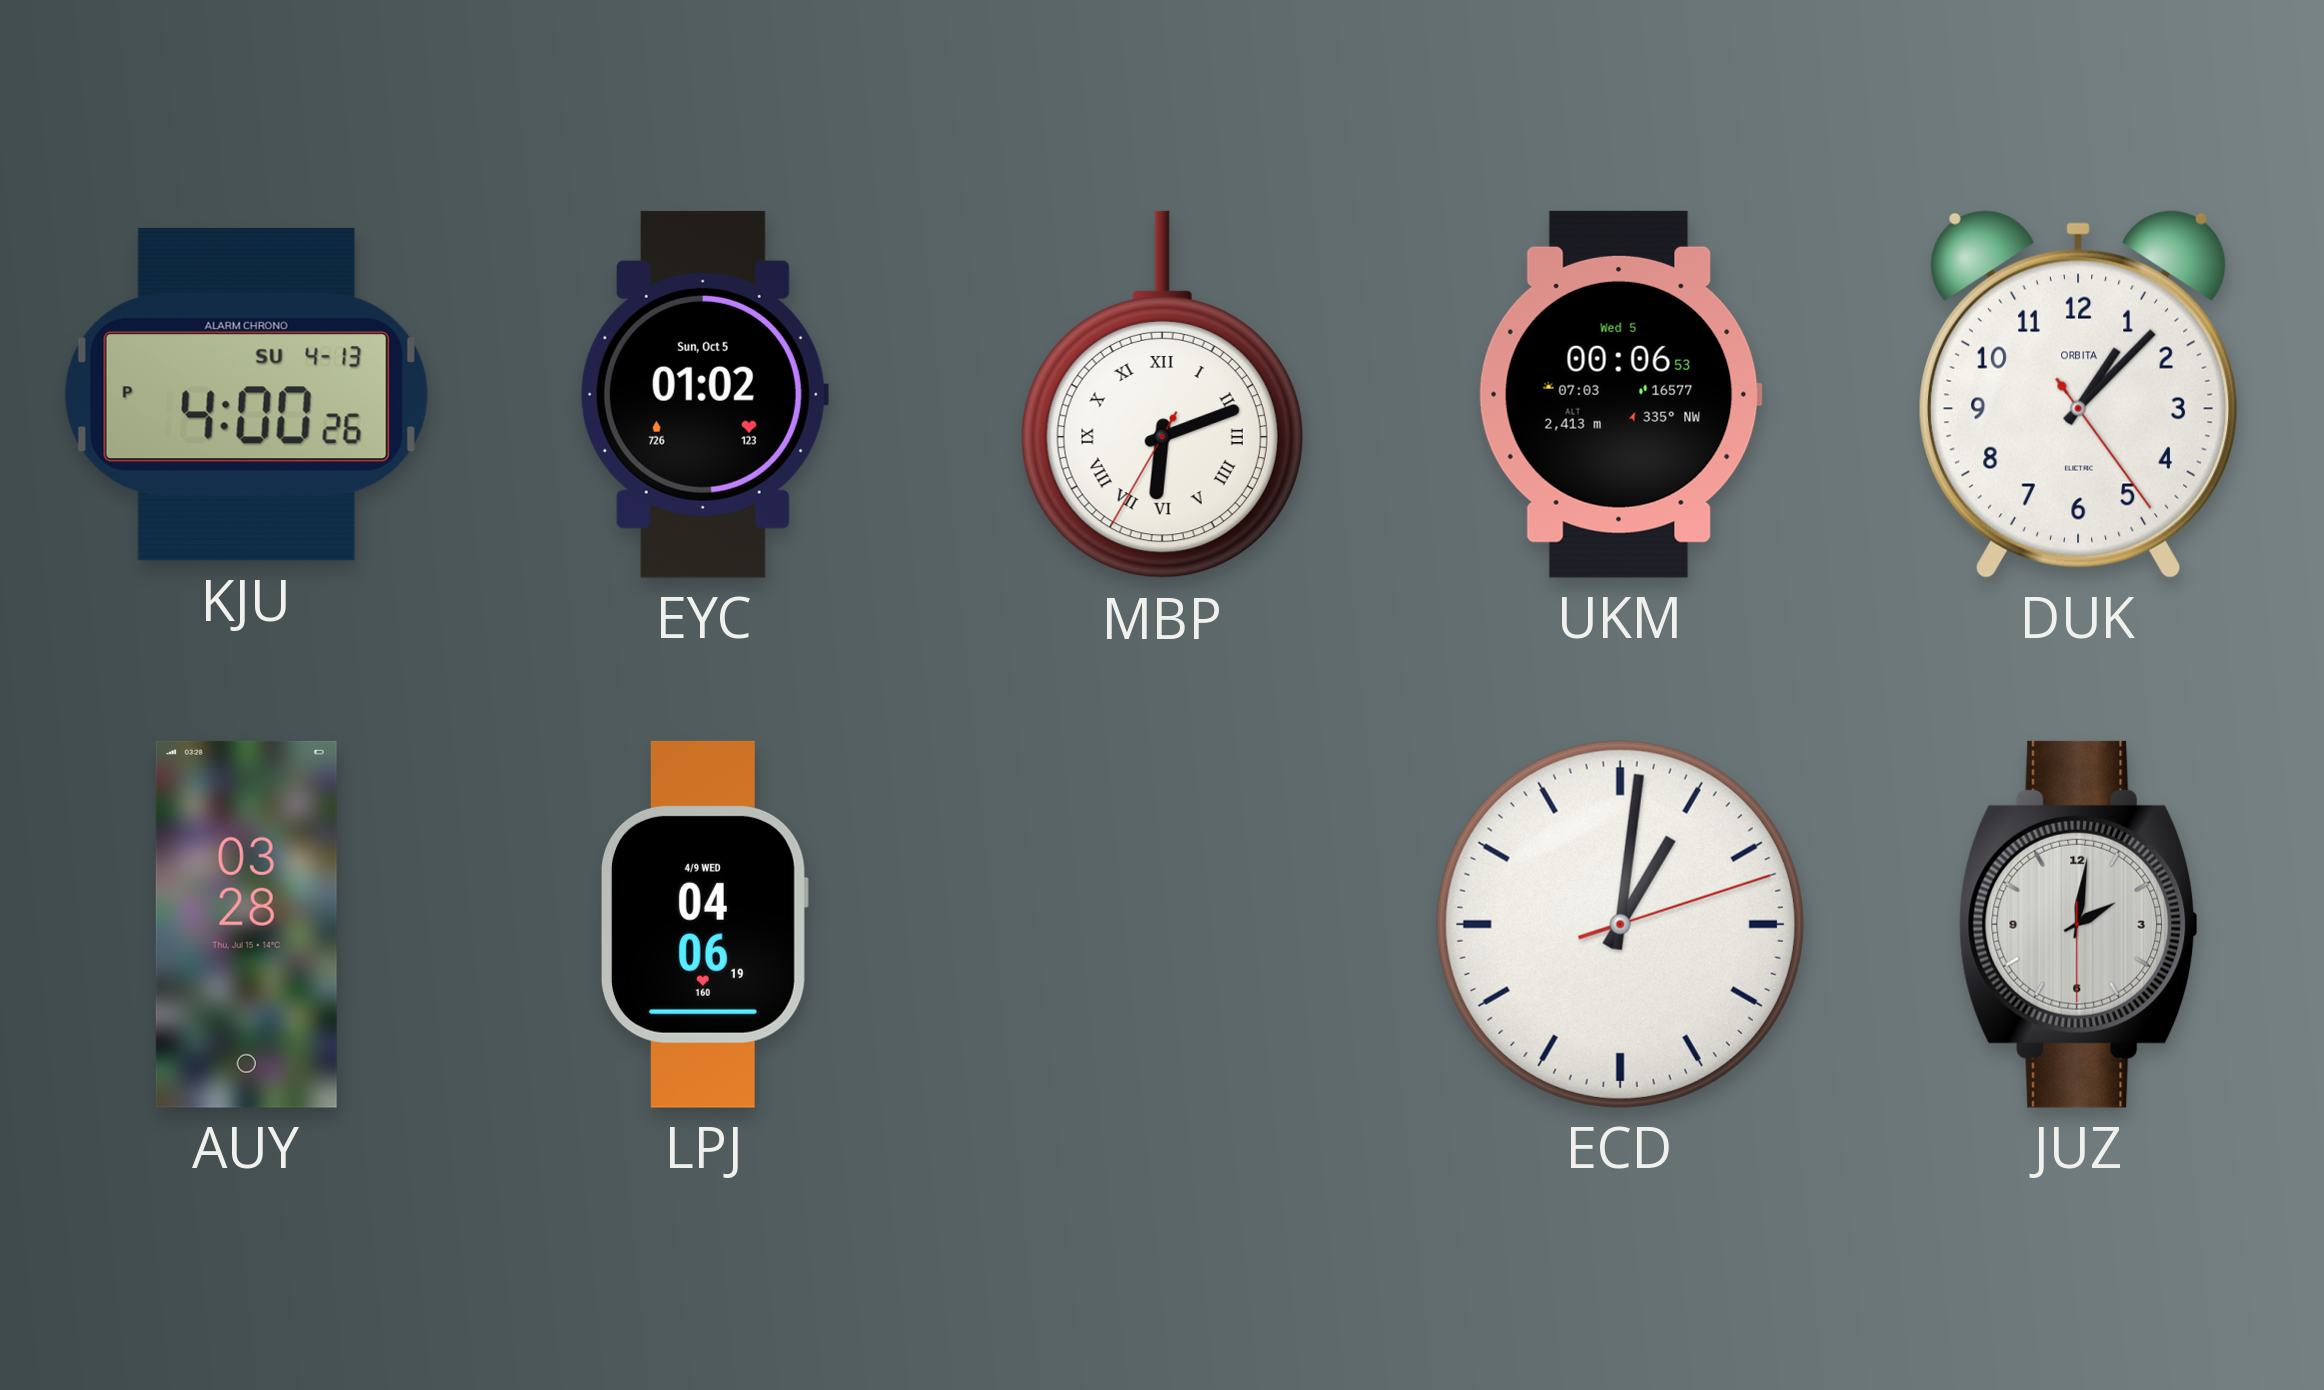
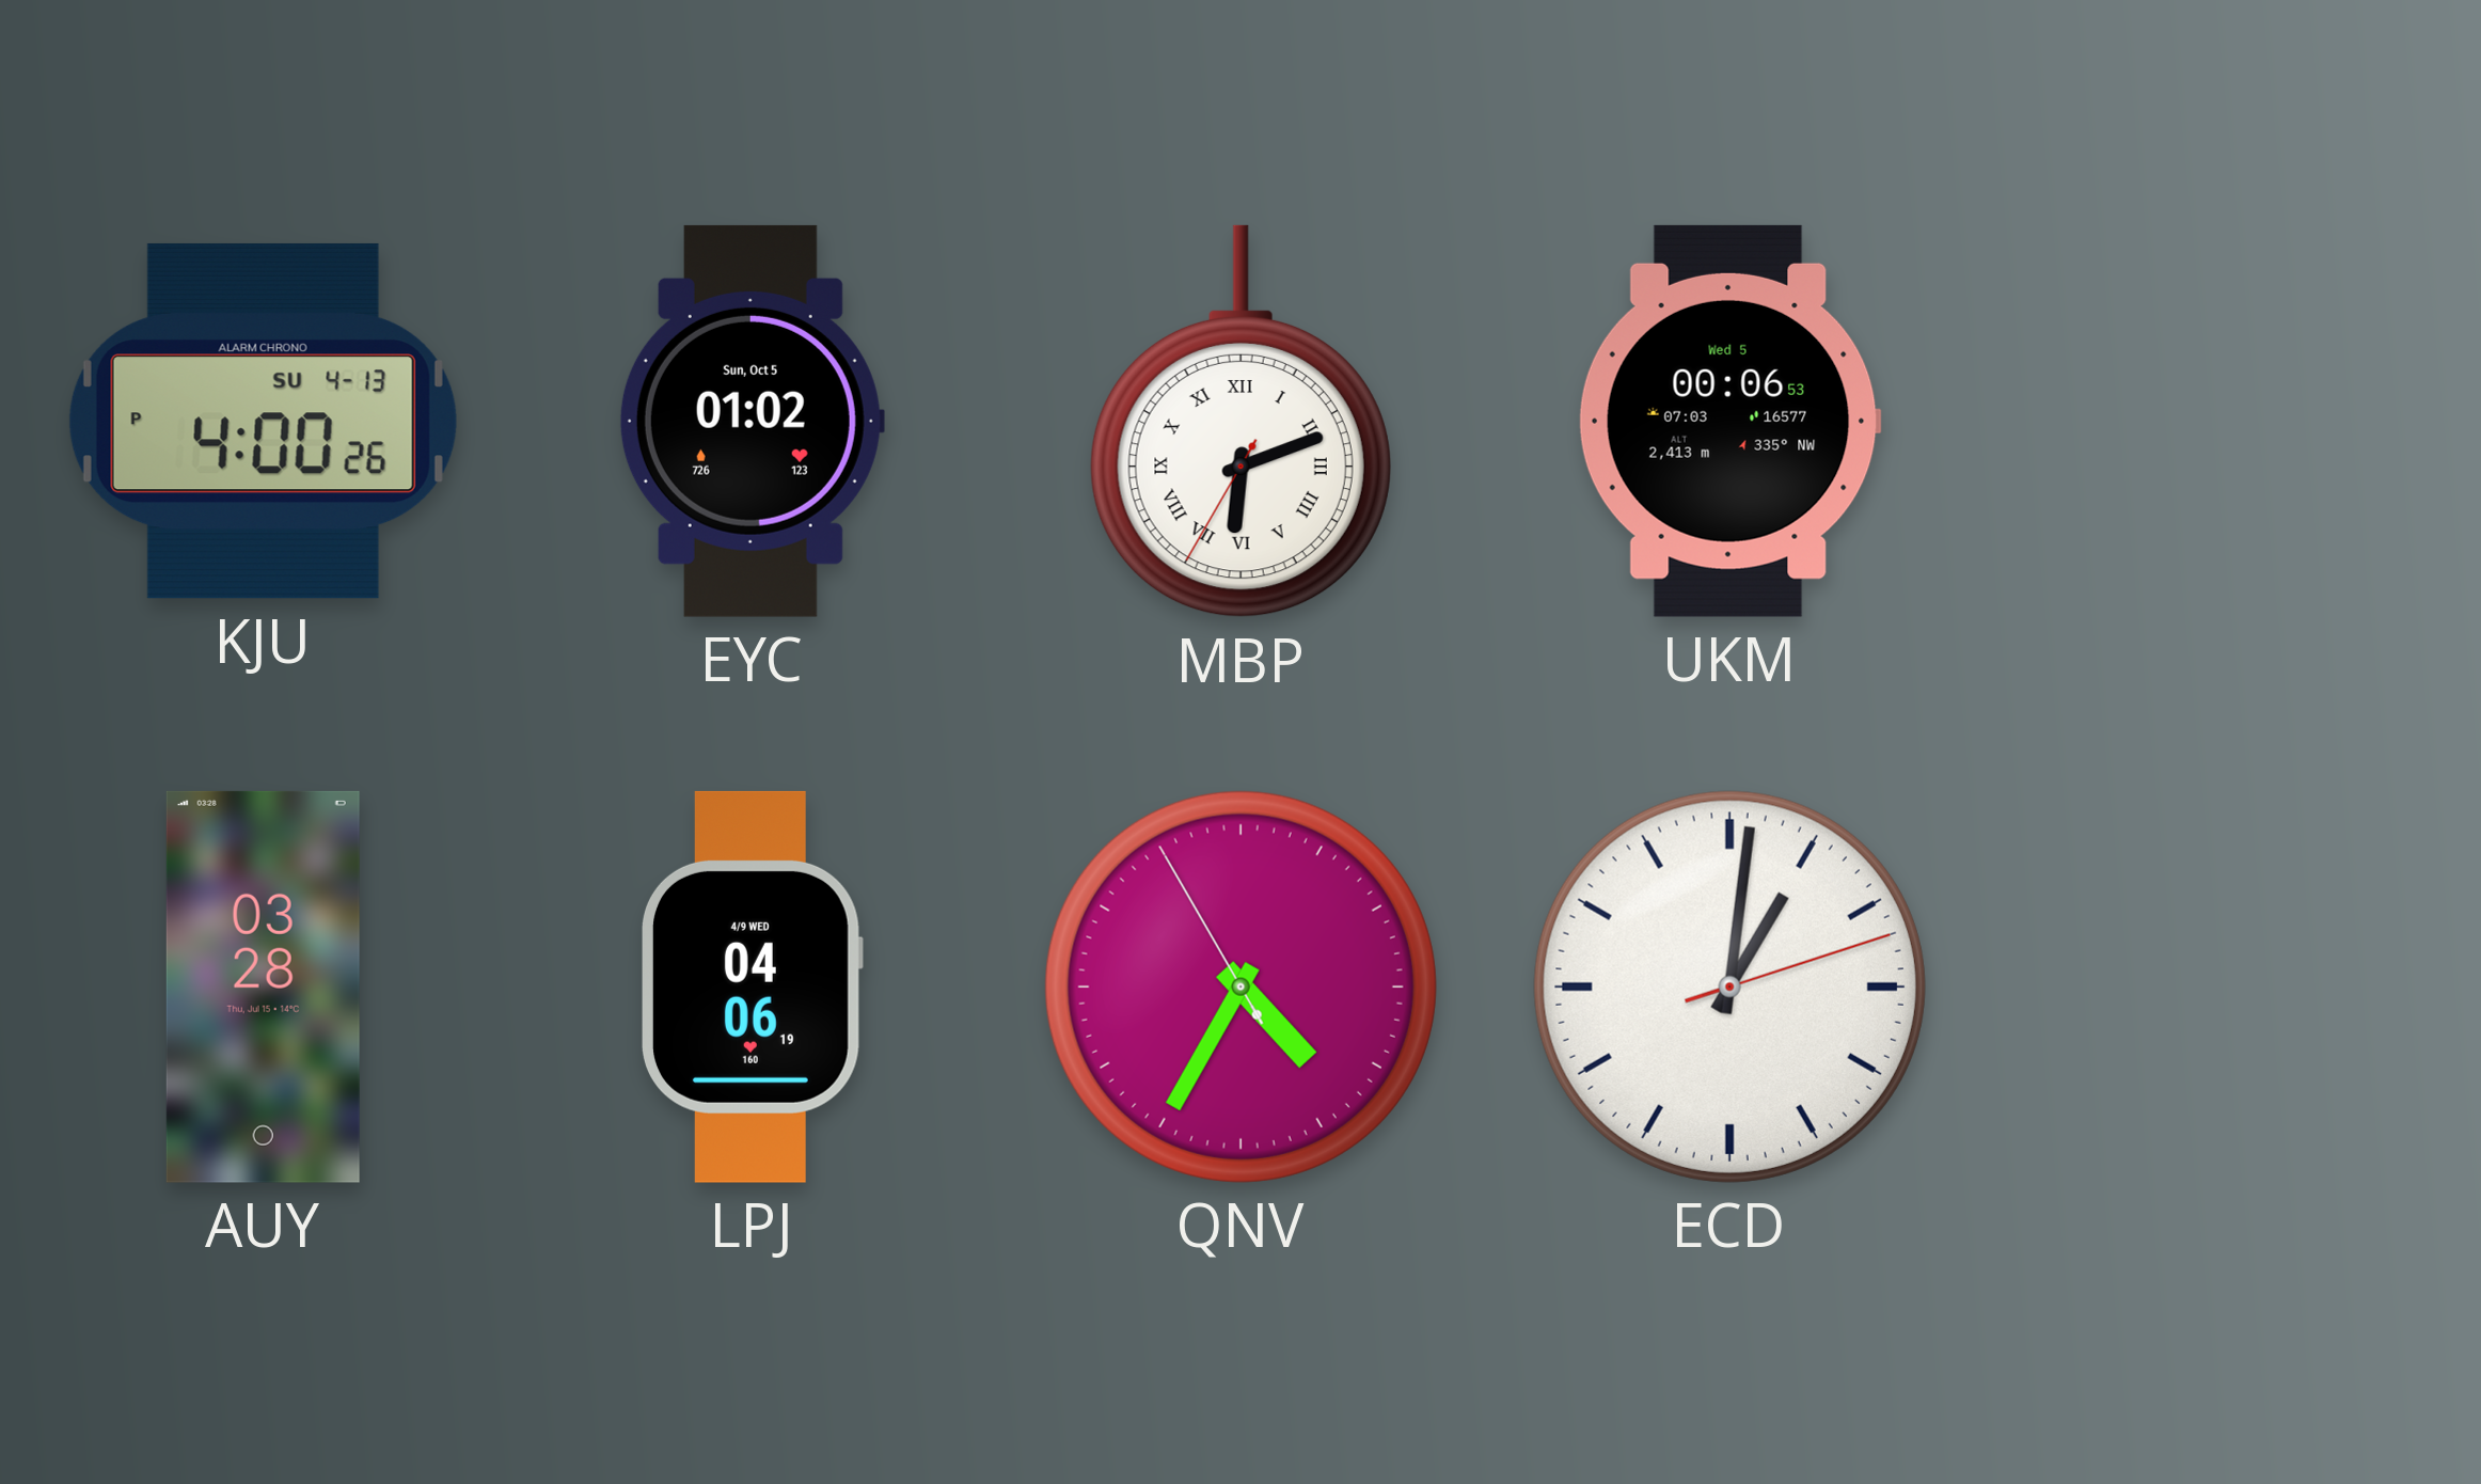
DUK: 1:07 -> none
QNV: none -> 4:34
JUZ: 2:01 -> none
